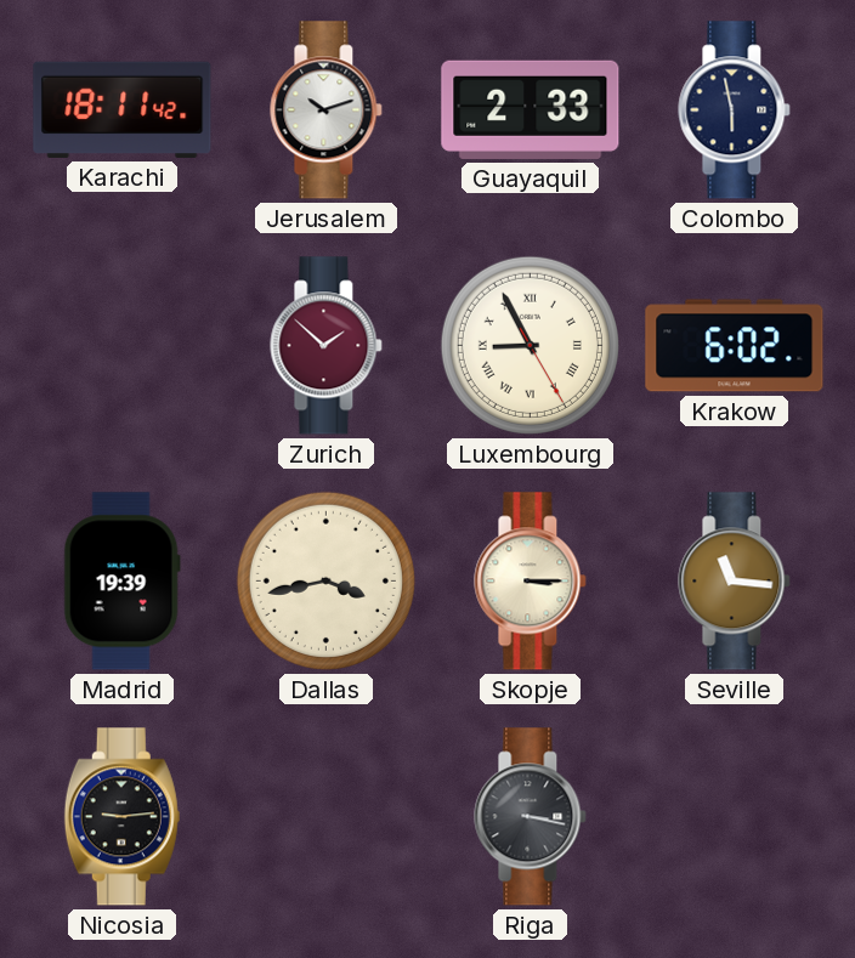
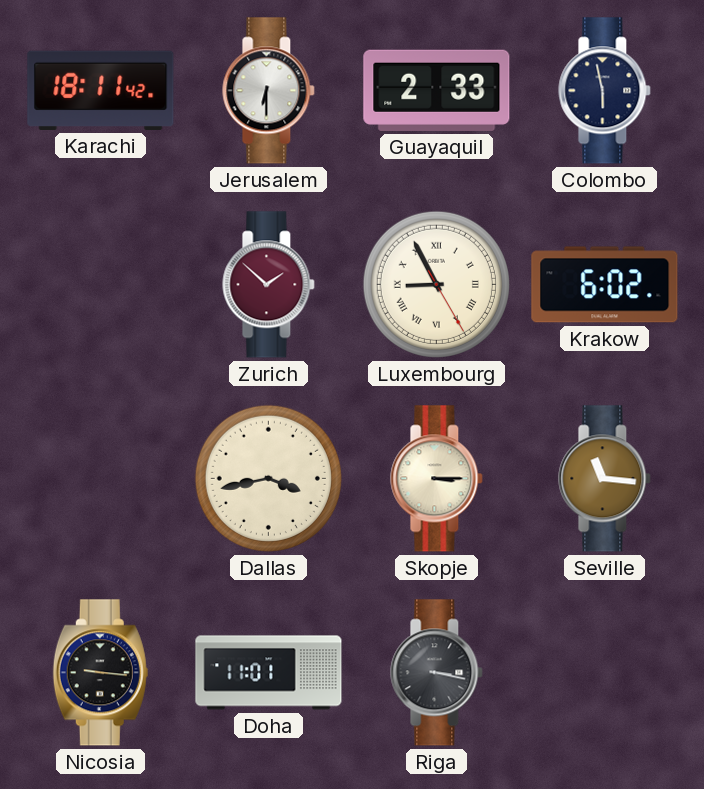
Jerusalem: 10:12 -> 6:30
Madrid: 19:39 -> none
Nicosia: 9:14 -> 9:16
Doha: none -> 11:01
